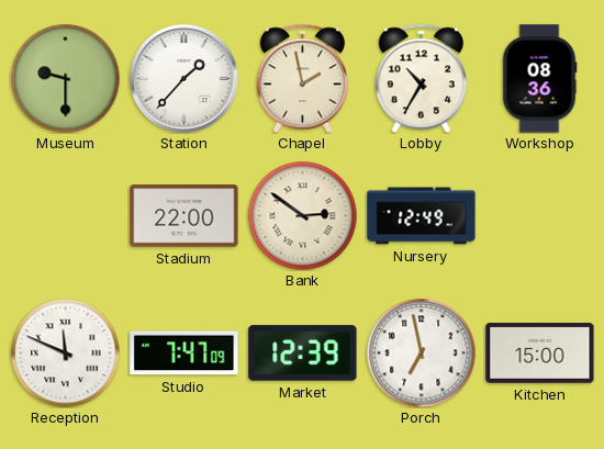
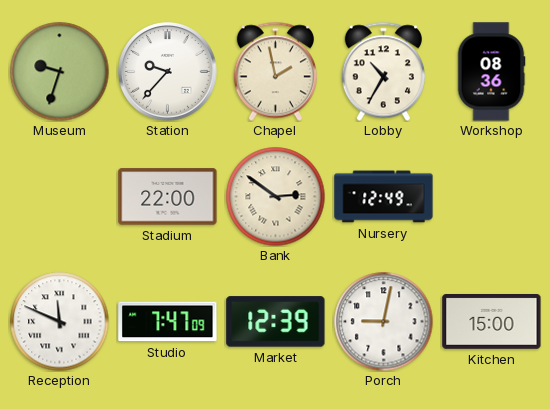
Museum: 9:30 -> 9:33
Station: 1:37 -> 9:37
Porch: 6:58 -> 9:02
